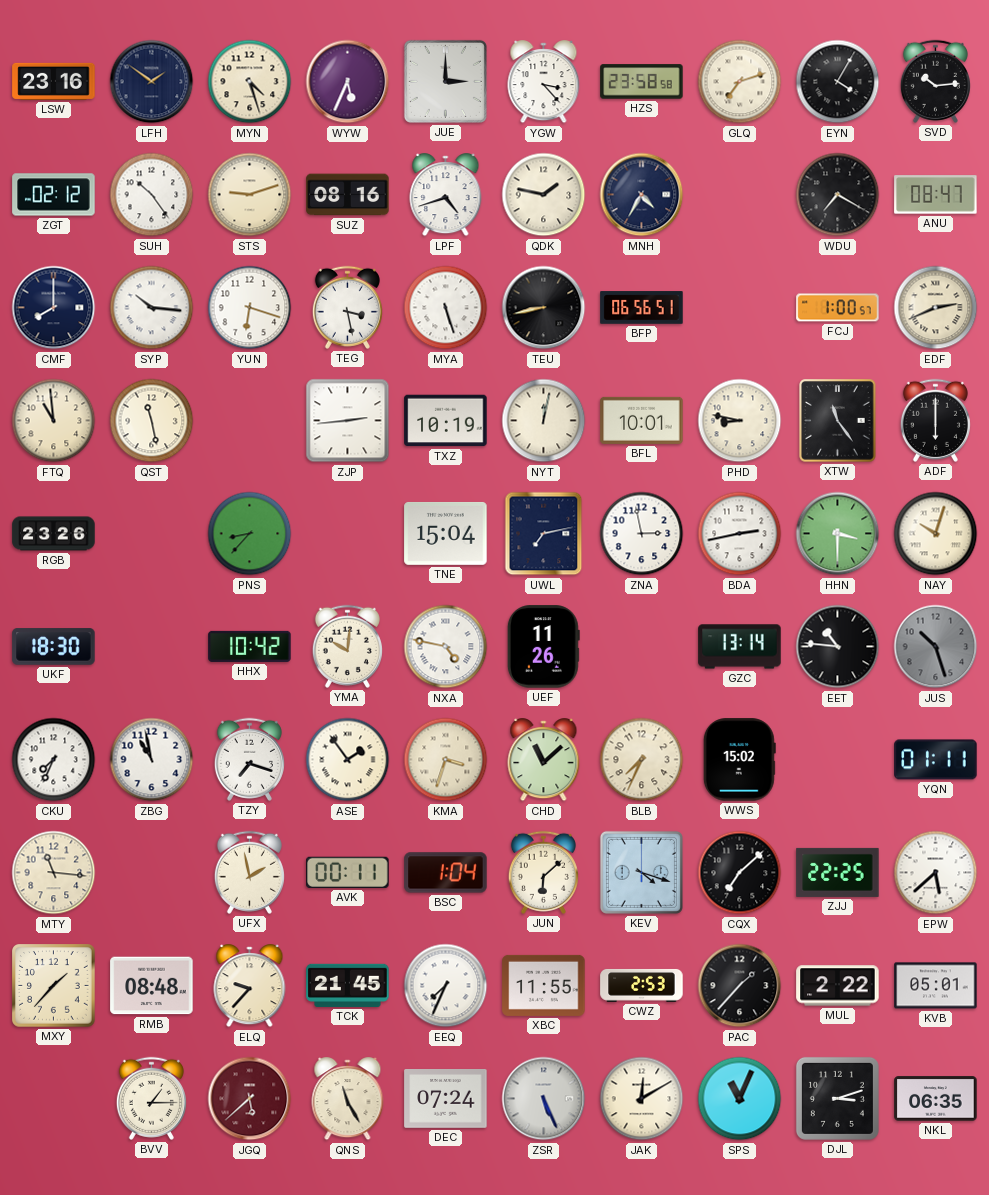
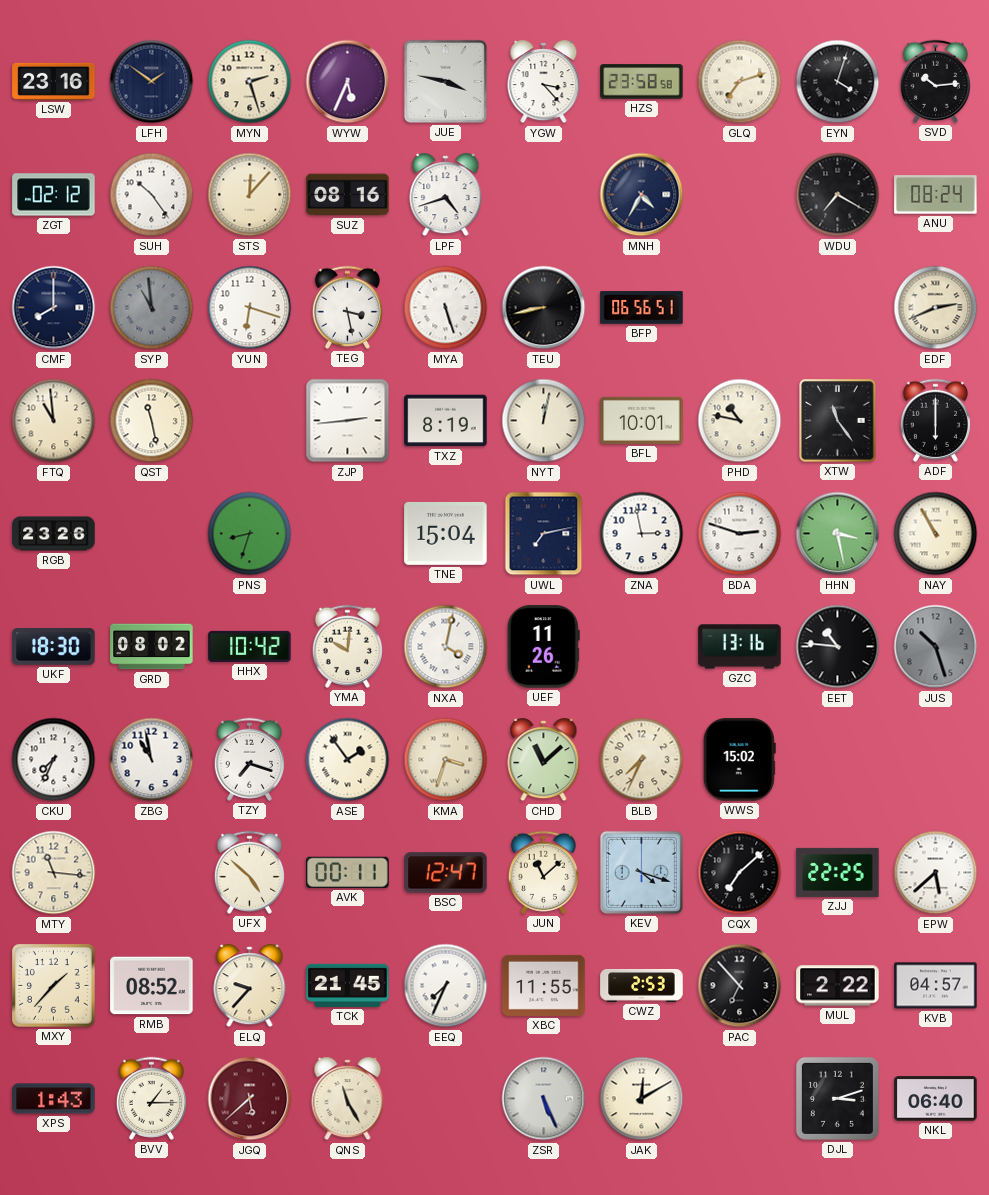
MYN: 4:27 -> 2:27
JUE: 3:00 -> 3:47
EYN: 4:05 -> 4:03
STS: 9:12 -> 12:07
QDK: 1:47 -> none
ANU: 08:47 -> 08:24
SYP: 10:16 -> 10:59
SYP dial: white -> grey
FCJ: 1:00 -> none
TXZ: 10:19 -> 8:19
PHD: 8:47 -> 10:47
PNS: 8:37 -> 8:33
BDA: 2:43 -> 2:48
HHN: 3:30 -> 3:28
NAY: 10:03 -> 10:55
GRD: none -> 08:02
NXA: 4:47 -> 4:02
GZC: 13:14 -> 13:16
YQN: 01:11 -> none
UFX: 1:58 -> 4:52
BSC: 1:04 -> 12:47
JUN: 6:08 -> 11:08
RMB: 08:48 -> 08:52
PAC: 1:37 -> 6:53
KVB: 05:01 -> 04:57
XPS: none -> 1:43
DEC: 07:24 -> none
SPS: 11:04 -> none
NKL: 06:35 -> 06:40
